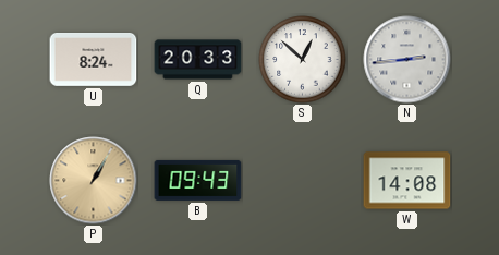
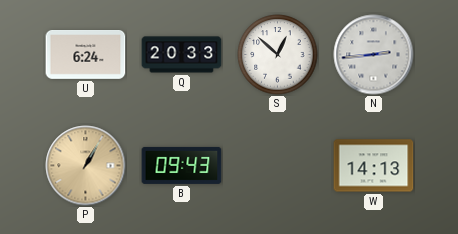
U: 8:24 -> 6:24
W: 14:08 -> 14:13
